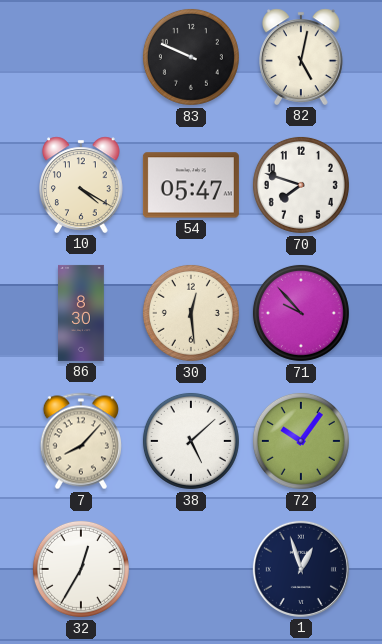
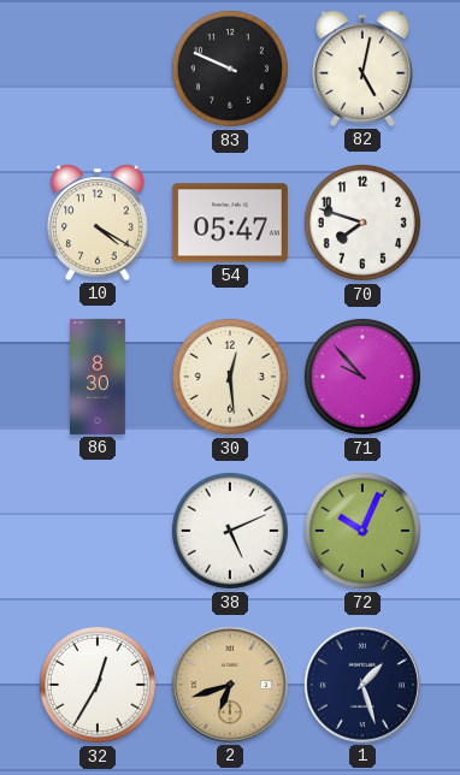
7: 8:07 -> none
38: 5:08 -> 5:11
72: 10:06 -> 10:04
2: none -> 6:42
1: 12:57 -> 1:27
